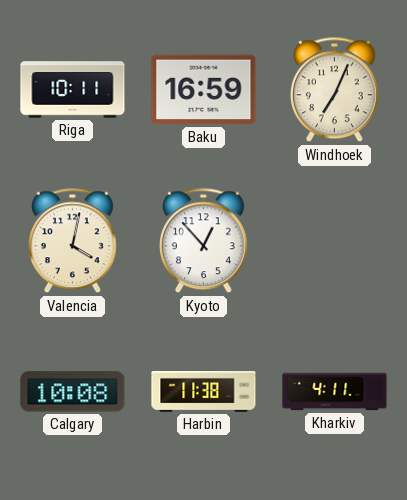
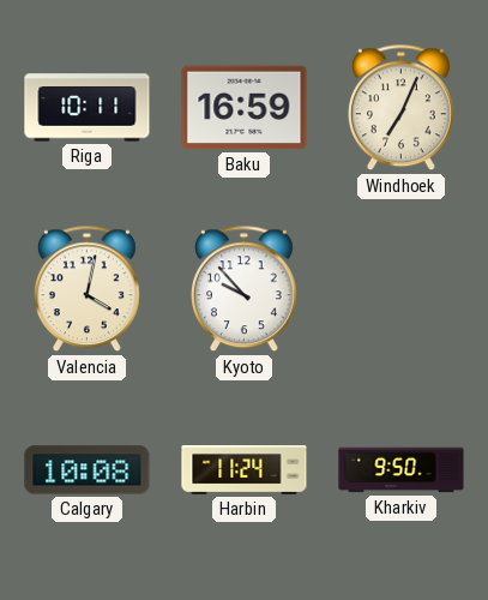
Kyoto: 12:53 -> 9:53
Harbin: 11:38 -> 11:24
Kharkiv: 4:11 -> 9:50
